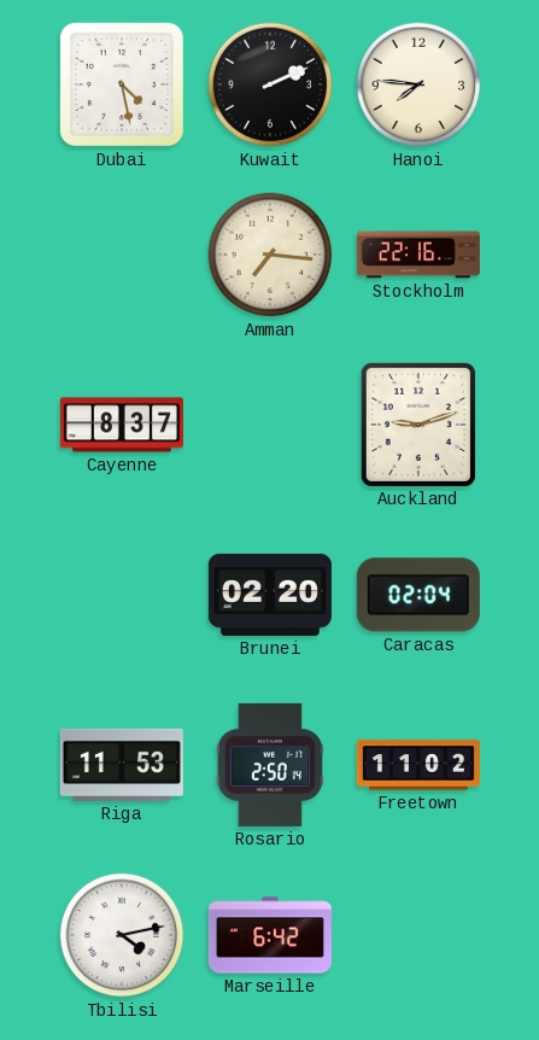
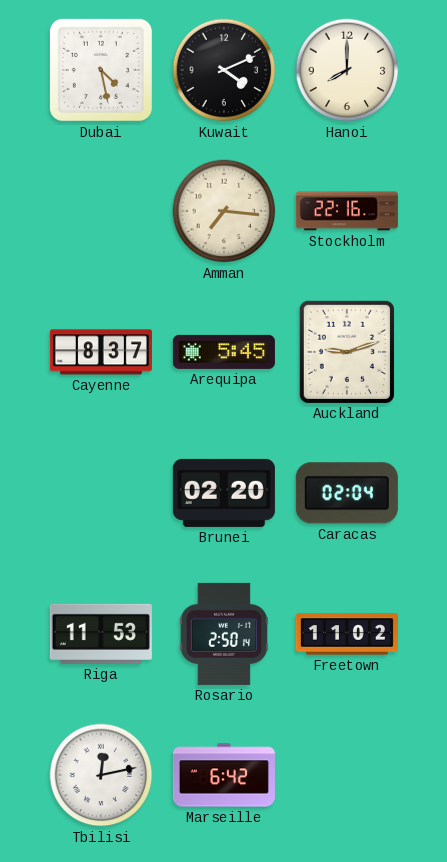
Kuwait: 2:11 -> 4:11
Hanoi: 7:46 -> 8:00
Arequipa: none -> 5:45
Tbilisi: 4:13 -> 12:13
